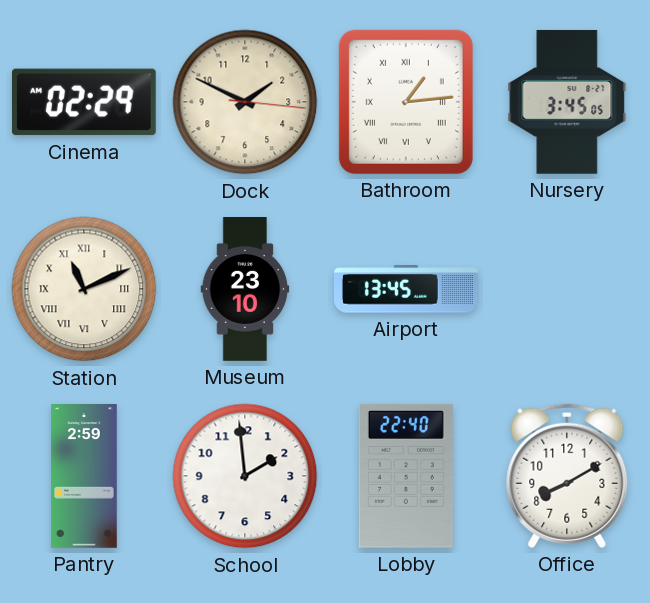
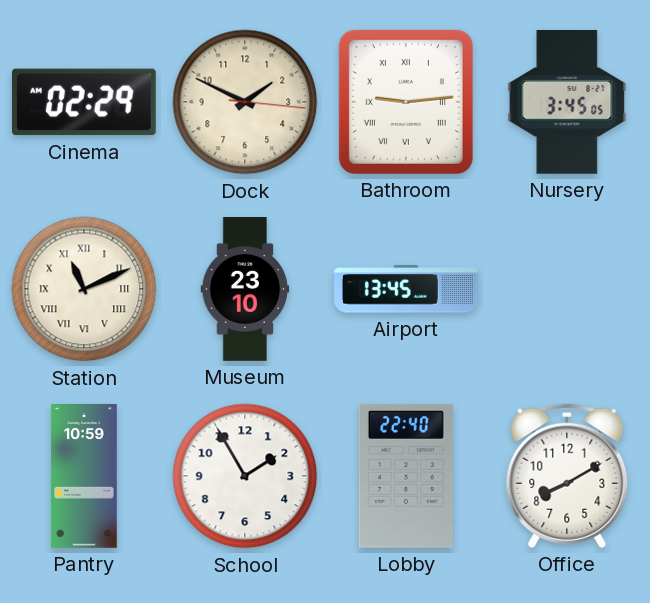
Bathroom: 1:14 -> 9:14
Pantry: 2:59 -> 10:59
School: 1:59 -> 1:55
